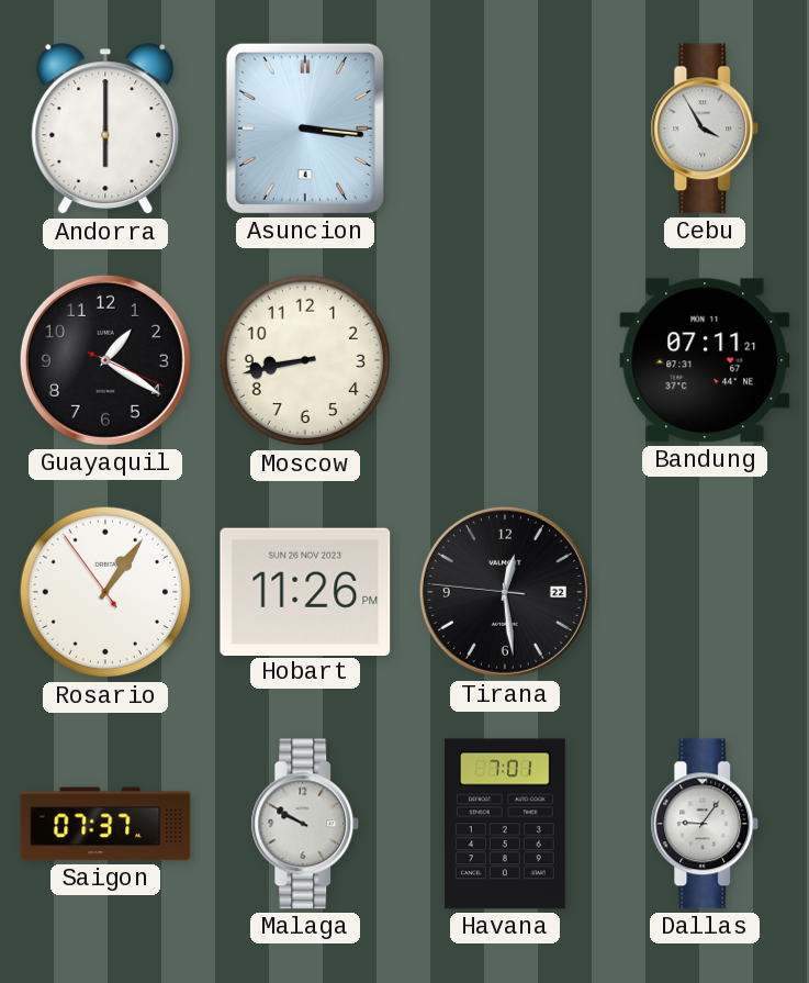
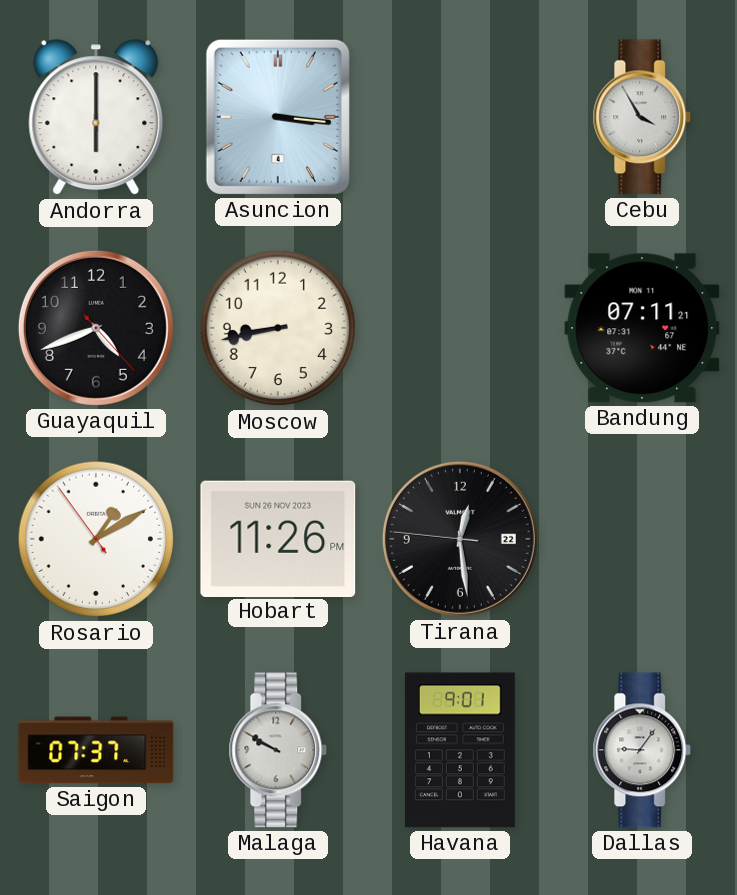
Guayaquil: 1:20 -> 4:41
Rosario: 1:05 -> 1:09
Havana: 7:01 -> 9:01
